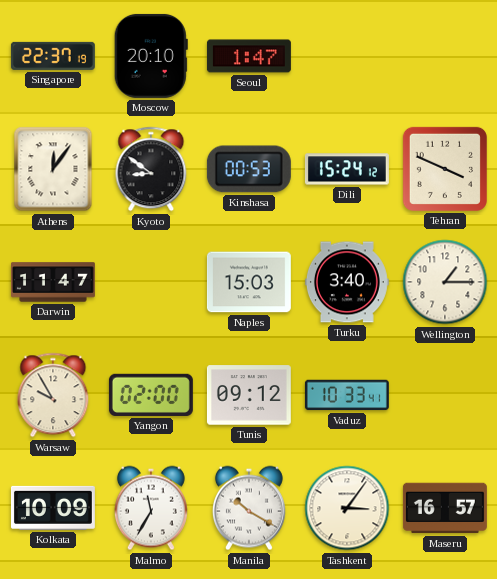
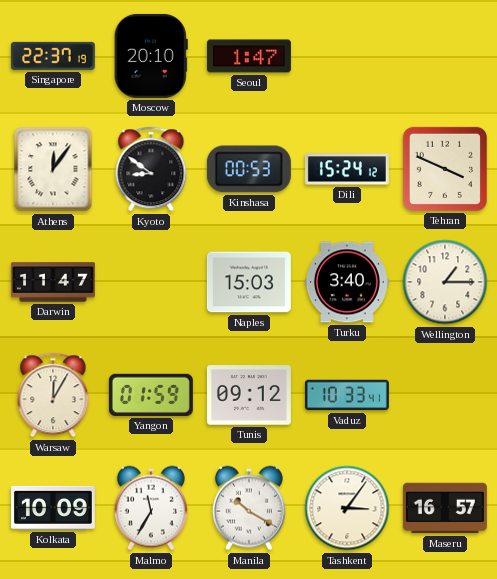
Warsaw: 9:55 -> 12:05
Yangon: 02:00 -> 01:59
